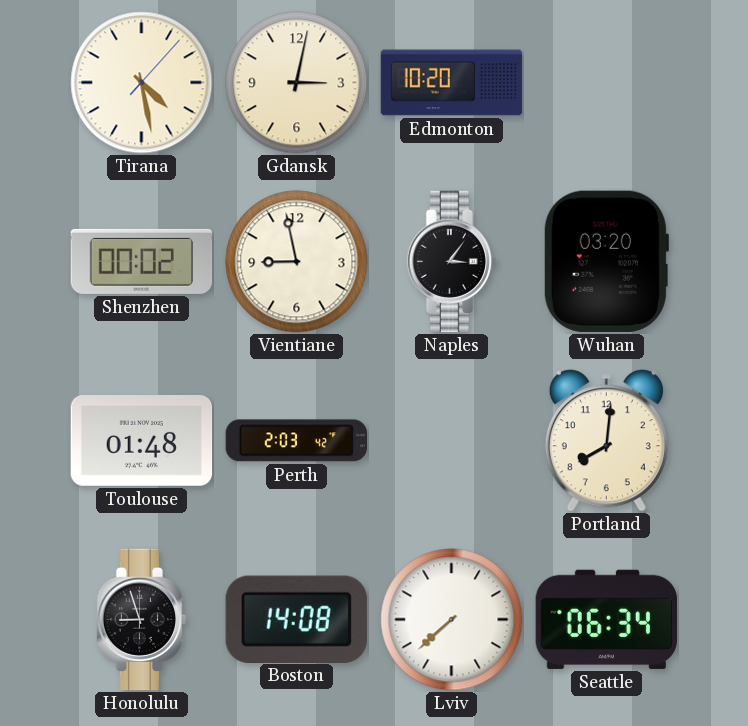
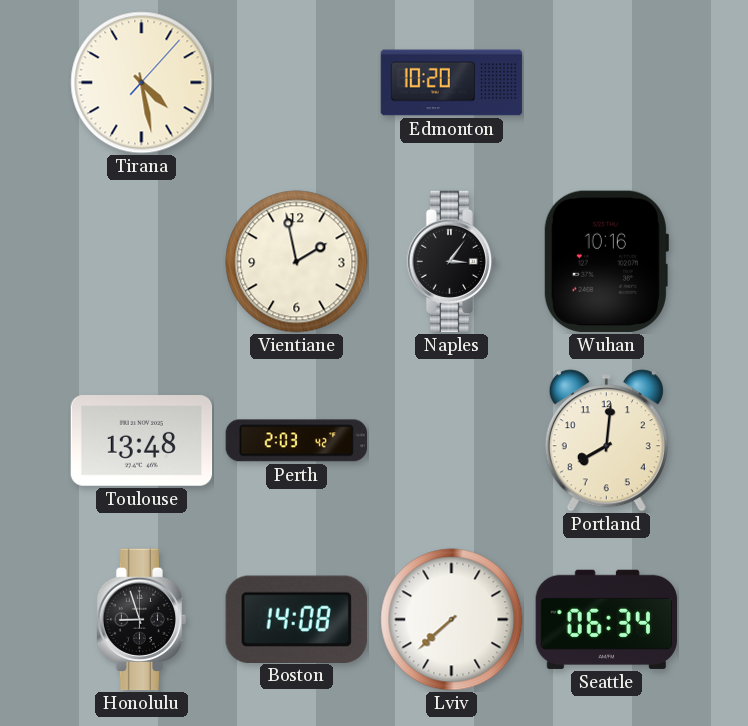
Gdansk: 3:02 -> none
Shenzhen: 00:02 -> none
Vientiane: 8:58 -> 1:58
Wuhan: 03:20 -> 10:16
Toulouse: 01:48 -> 13:48
